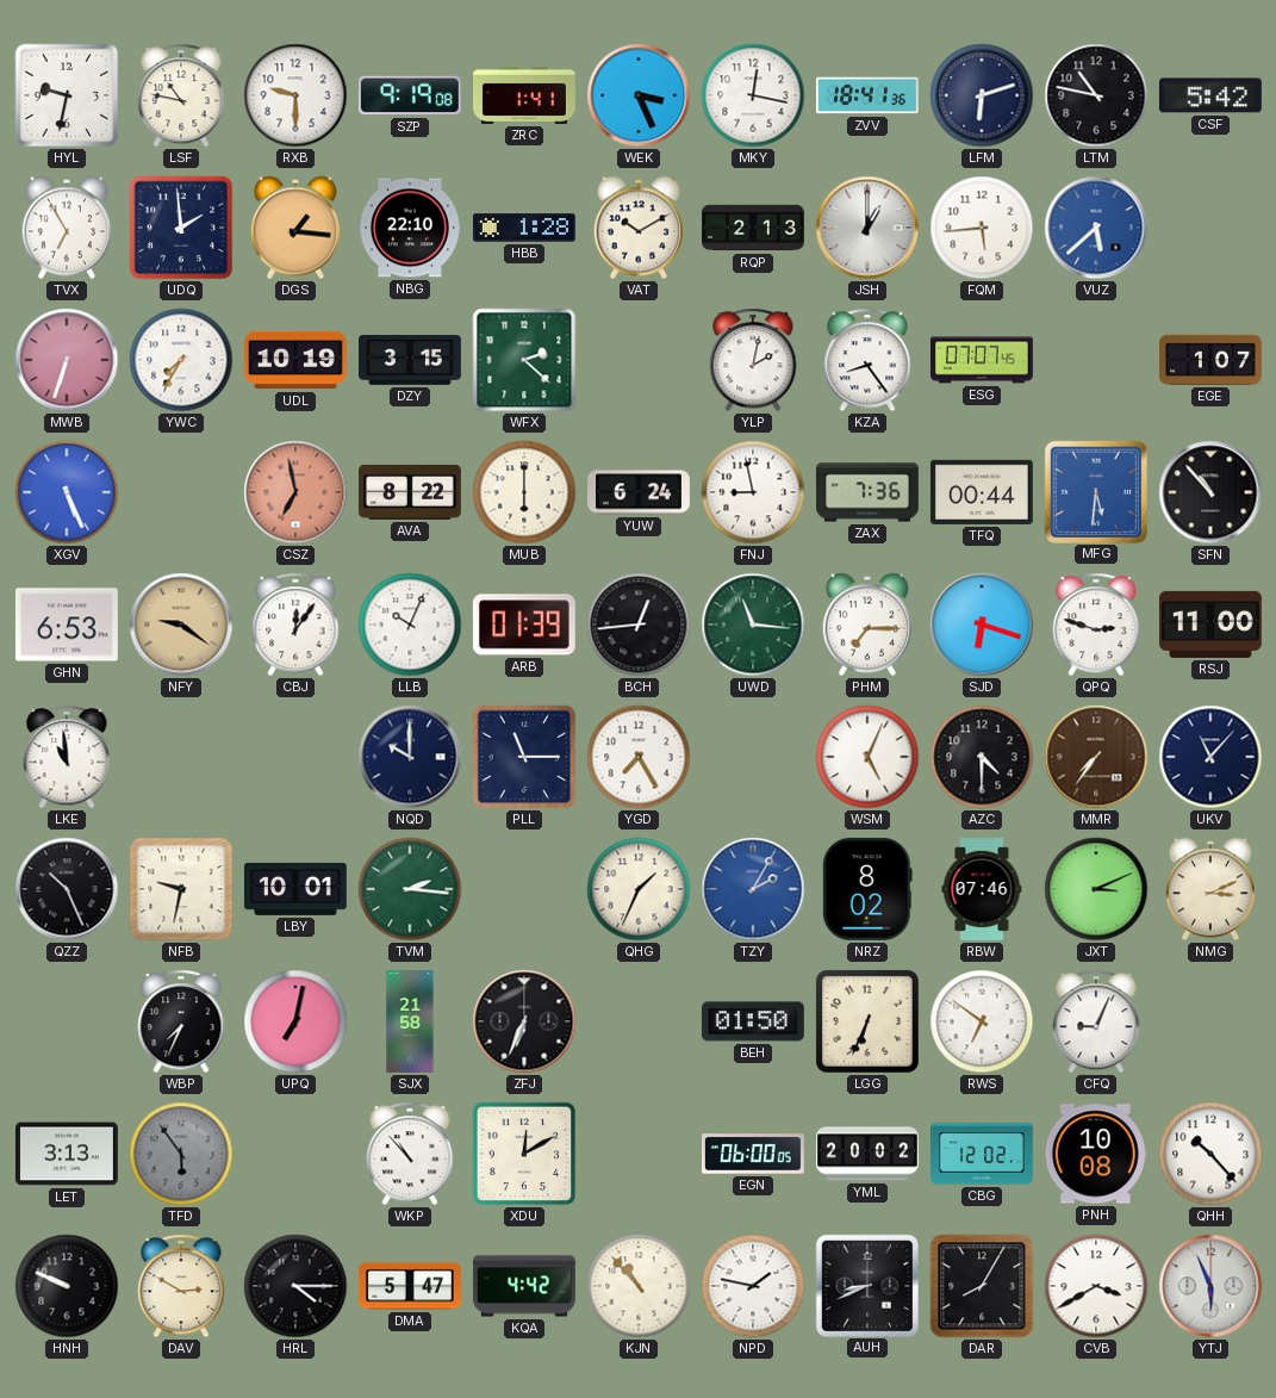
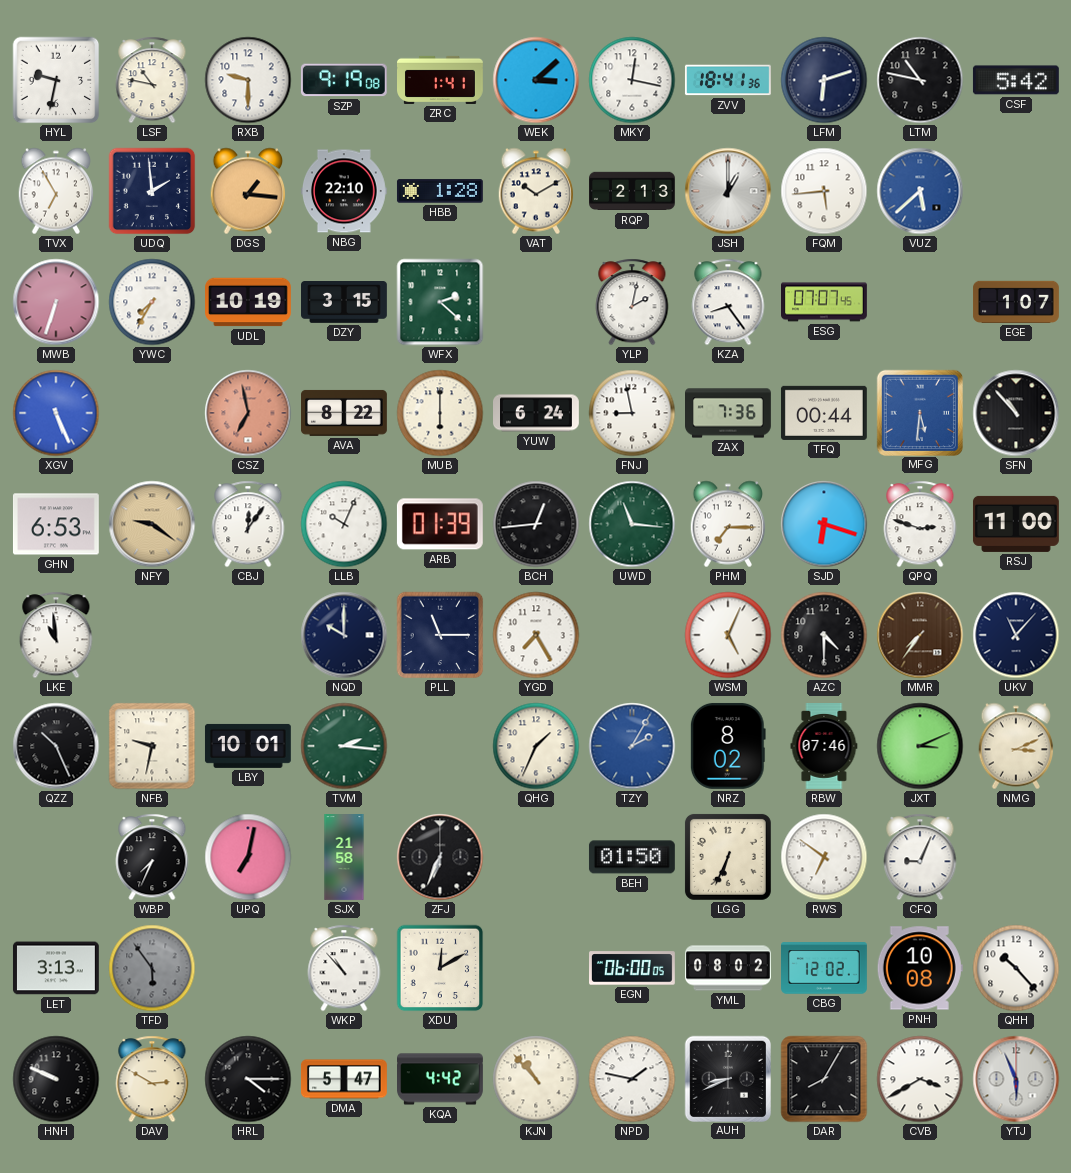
WEK: 3:26 -> 3:08
YML: 20:02 -> 08:02
